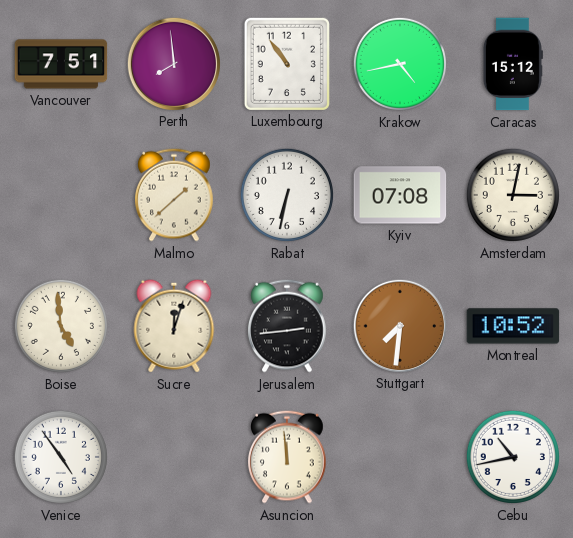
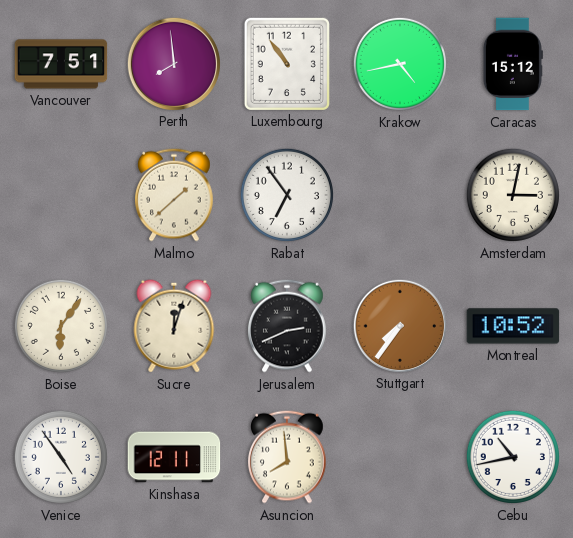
Rabat: 6:32 -> 6:54
Kyiv: 07:08 -> none
Boise: 4:59 -> 6:06
Jerusalem: 2:44 -> 2:41
Stuttgart: 7:31 -> 7:36
Kinshasa: none -> 12:11
Asuncion: 11:59 -> 7:59
